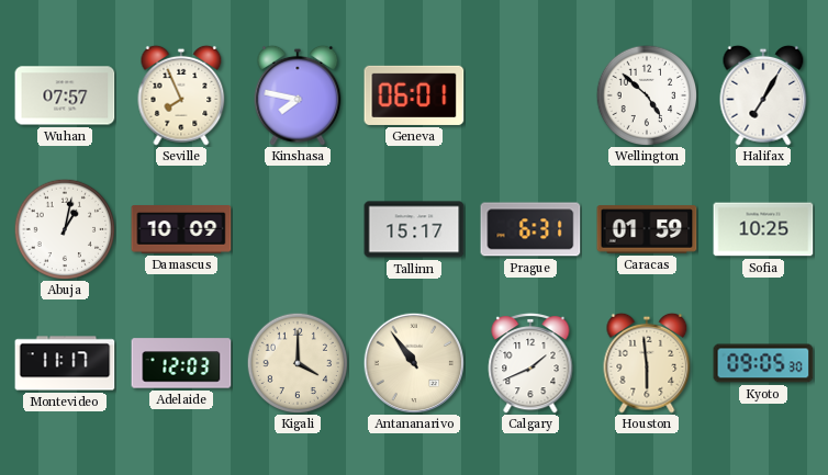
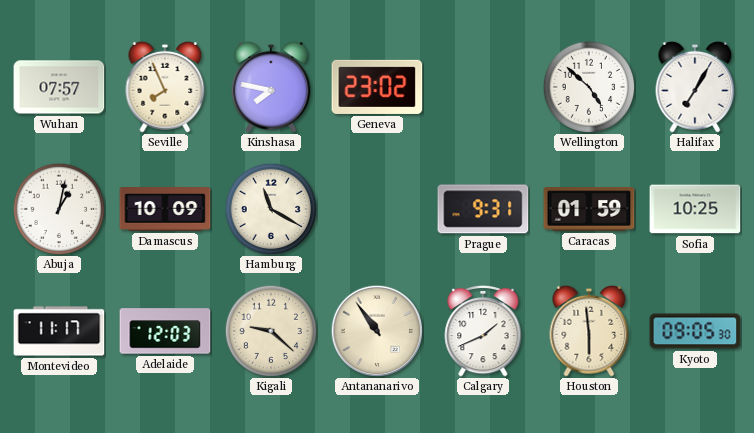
Geneva: 06:01 -> 23:02
Hamburg: none -> 11:20
Tallinn: 15:17 -> none
Prague: 6:31 -> 9:31
Kigali: 4:00 -> 9:22
